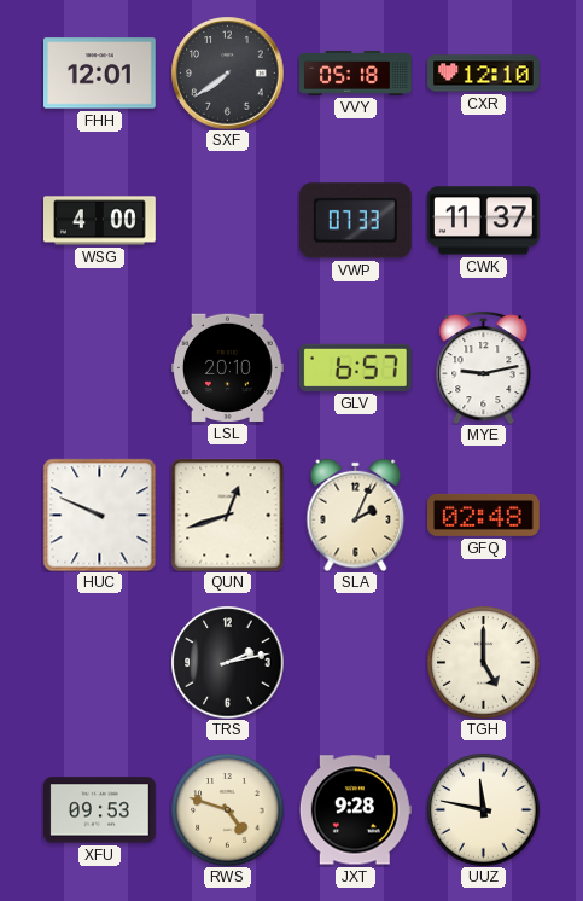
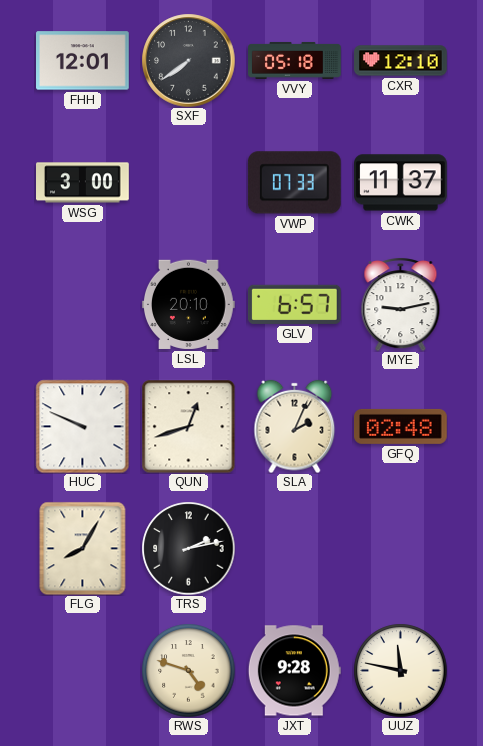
WSG: 4:00 -> 3:00
FLG: none -> 8:05
TGH: 5:00 -> none
XFU: 09:53 -> none
